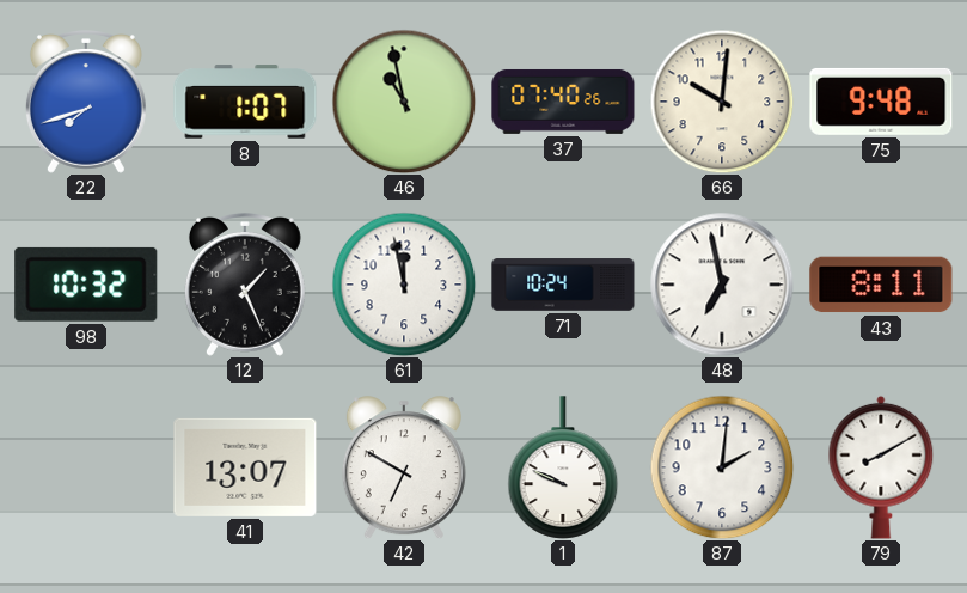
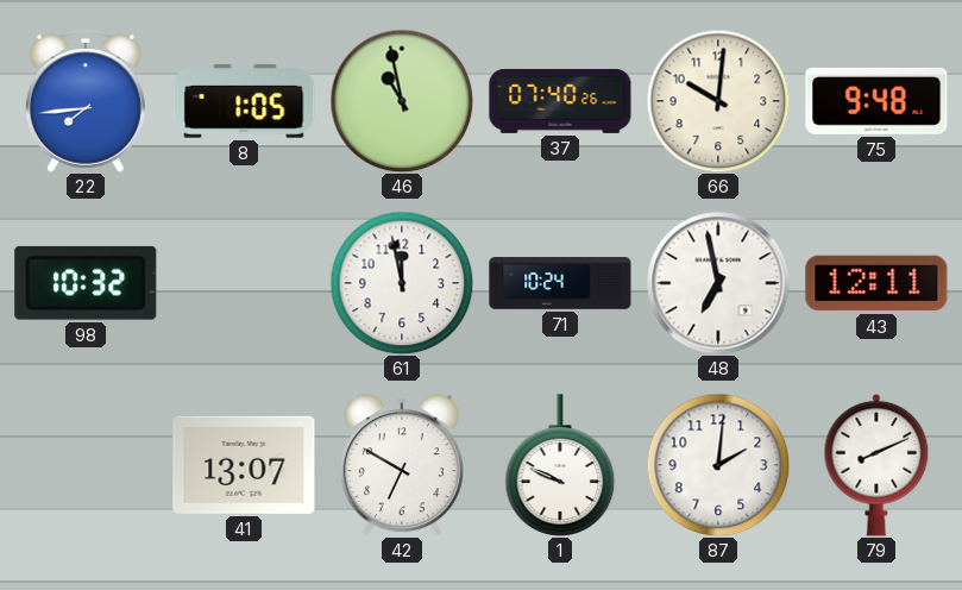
22: 7:42 -> 7:44
8: 1:07 -> 1:05
12: 1:26 -> none
43: 8:11 -> 12:11
79: 8:10 -> 8:11
